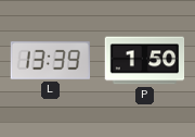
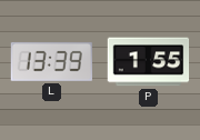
P: 1:50 -> 1:55
